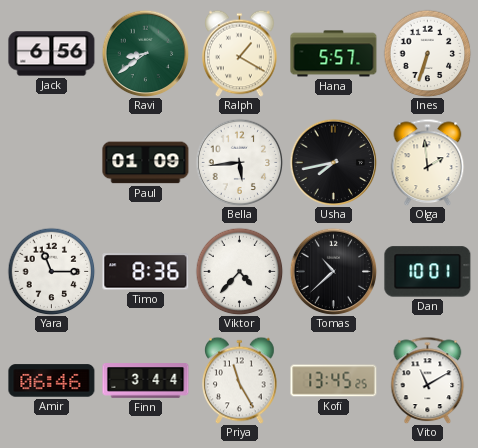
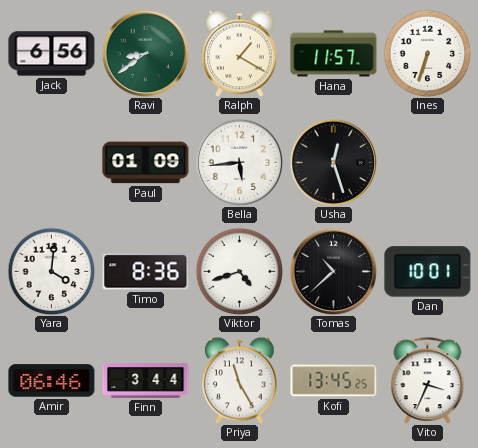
Hana: 5:57 -> 11:57
Usha: 7:43 -> 12:27
Olga: 1:59 -> none
Yara: 11:15 -> 4:01
Viktor: 4:37 -> 4:42
Vito: 11:10 -> 3:34
